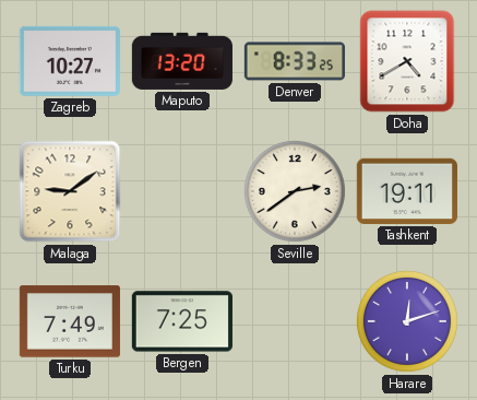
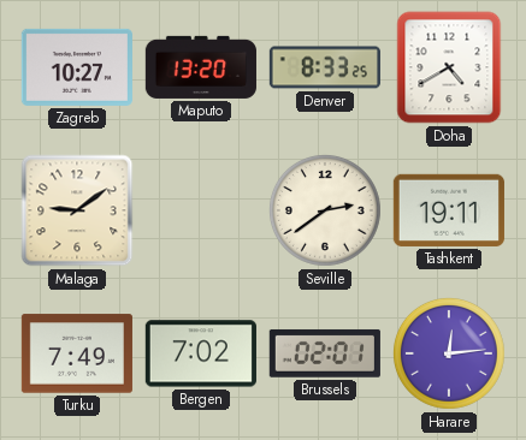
Bergen: 7:25 -> 7:02
Brussels: none -> 02:01
Harare: 12:12 -> 12:14
